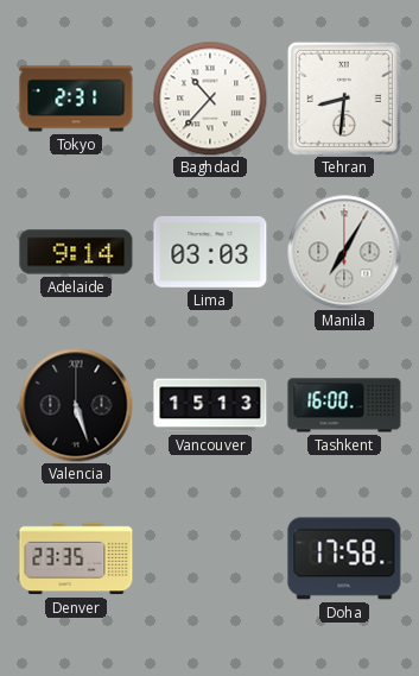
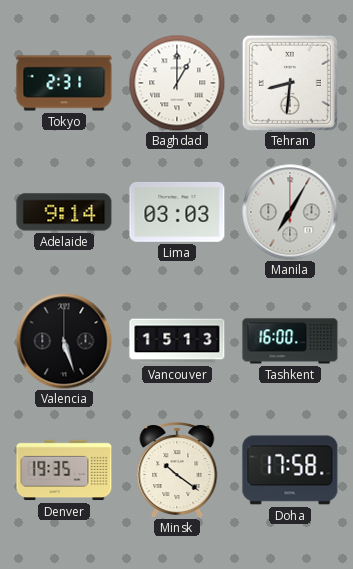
Baghdad: 10:37 -> 1:00
Denver: 23:35 -> 19:35
Minsk: none -> 10:21
